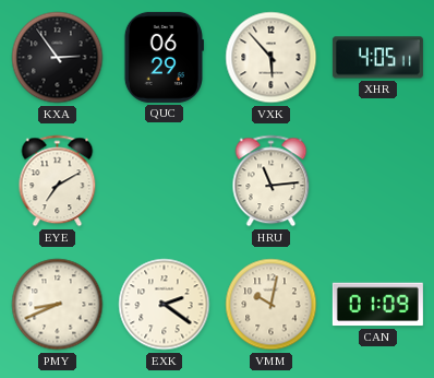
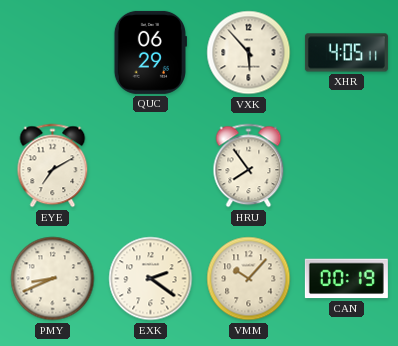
KXA: 2:54 -> none
HRU: 11:14 -> 7:54
VMM: 10:02 -> 10:07
CAN: 01:09 -> 00:19
